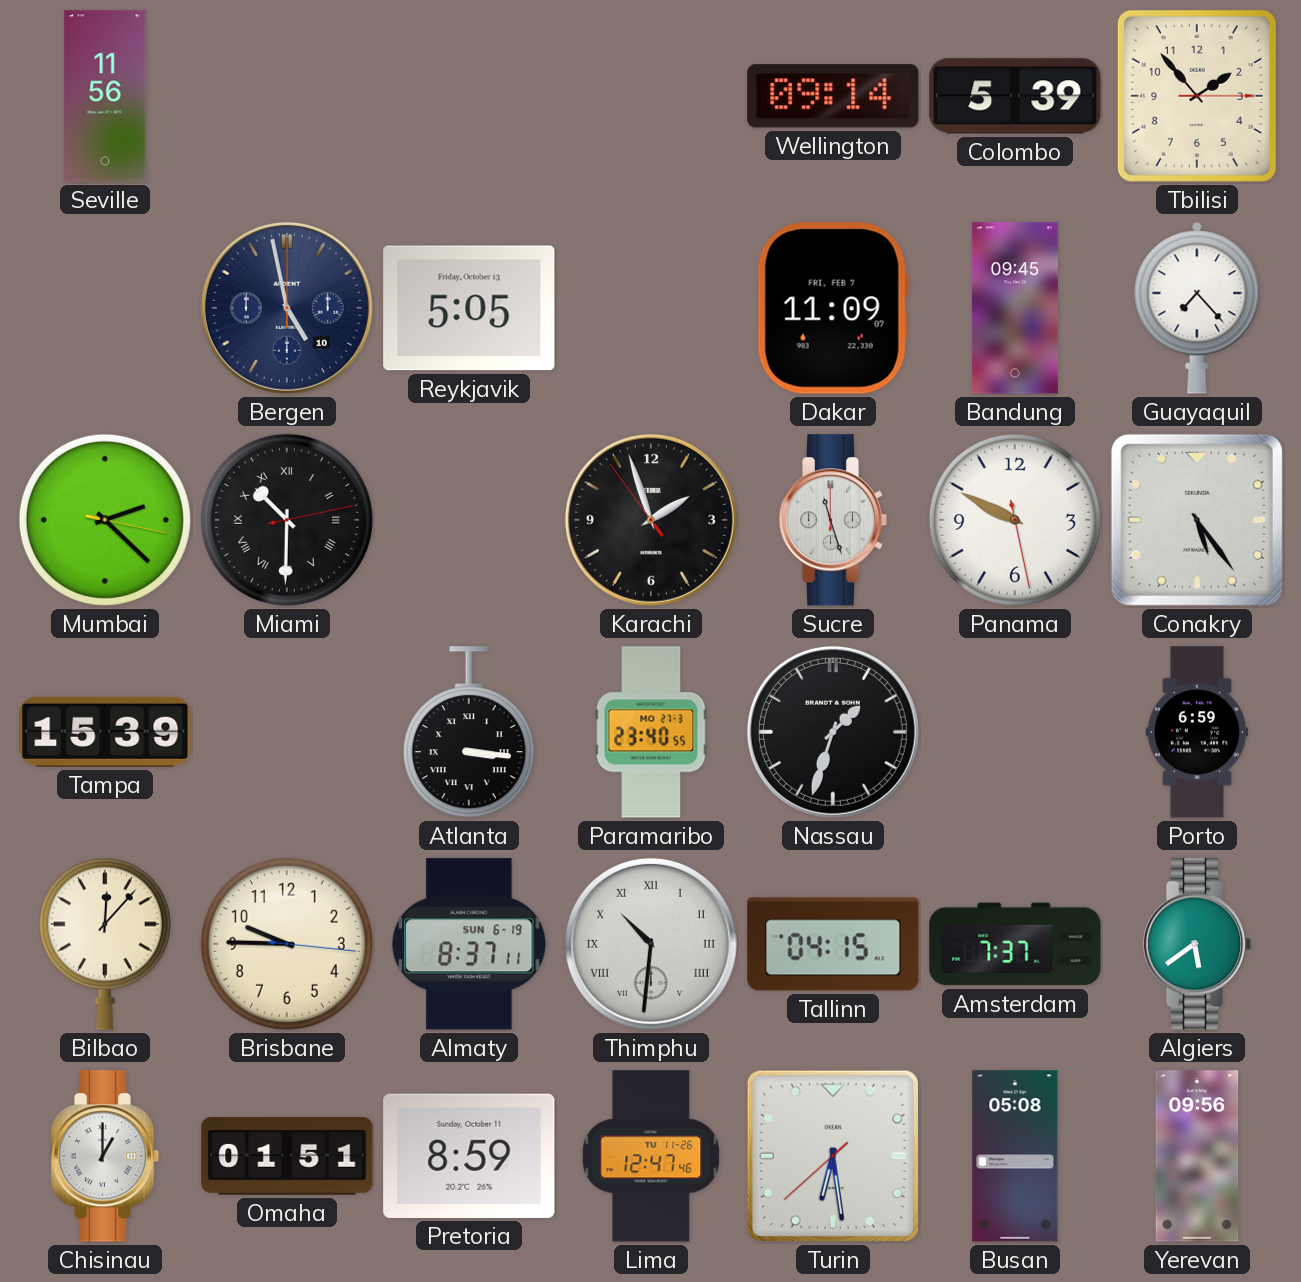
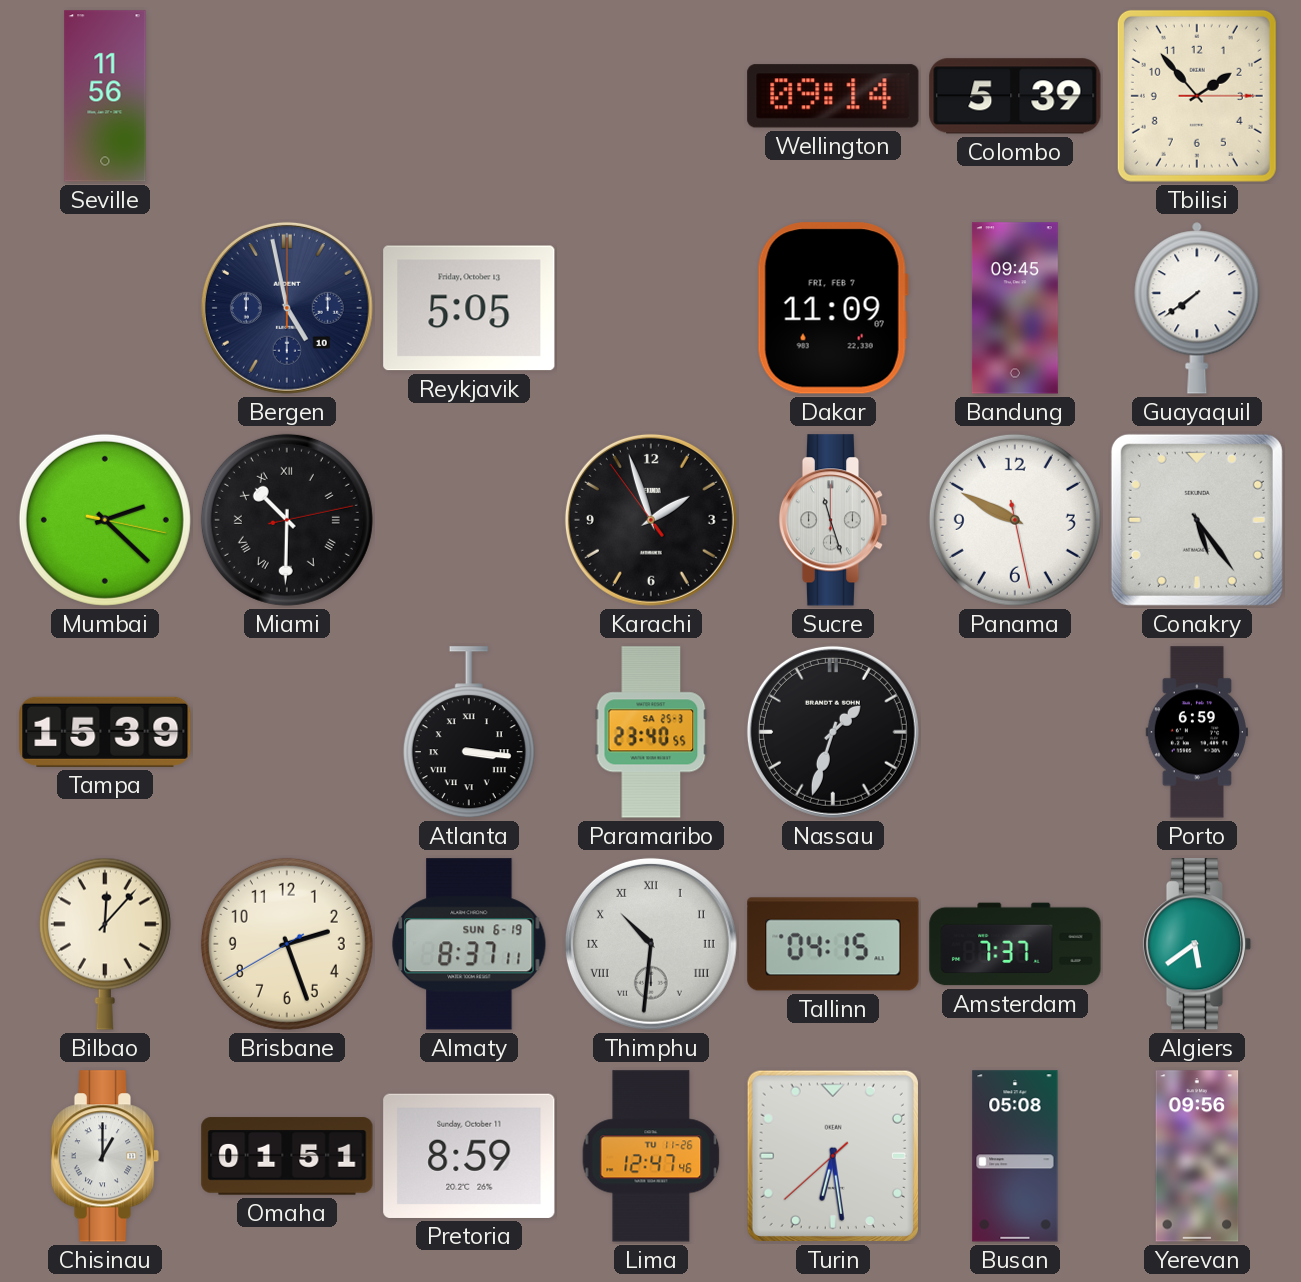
Guayaquil: 7:23 -> 7:39
Paramaribo date: MO 27-3 -> SA 25-3
Brisbane: 9:45 -> 2:26
